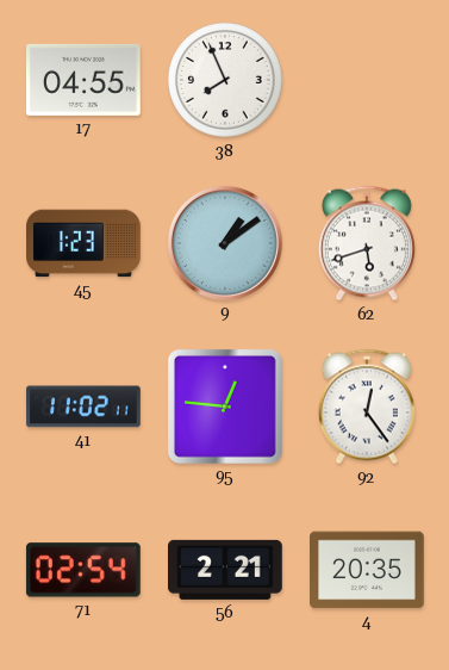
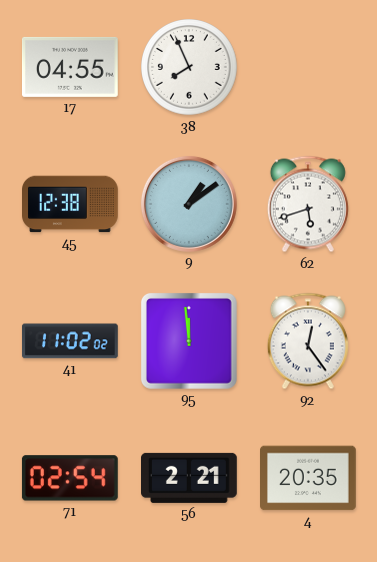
45: 1:23 -> 12:38
41: 11:02:11 -> 11:02:02
95: 12:46 -> 11:59
